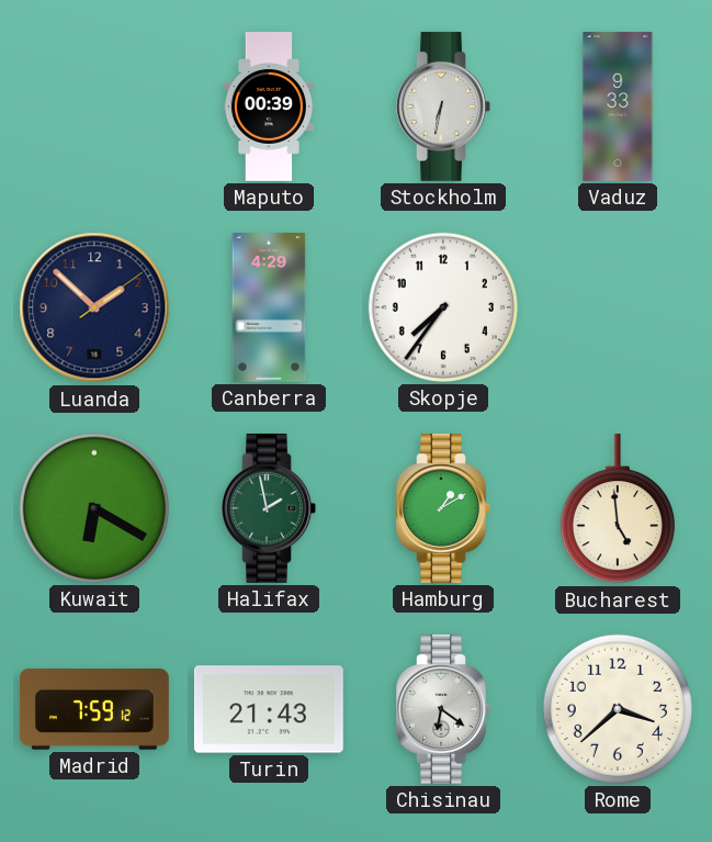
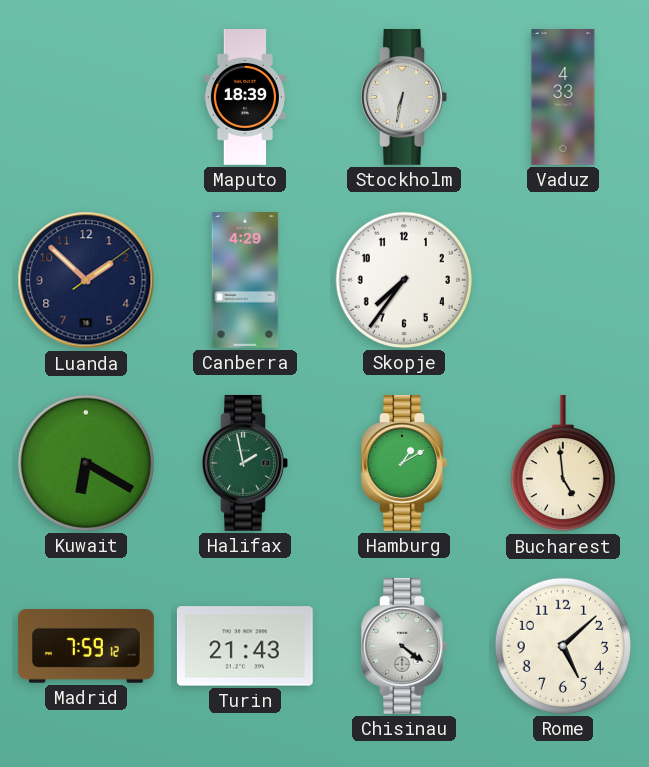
Maputo: 00:39 -> 18:39
Vaduz: 9:33 -> 4:33
Chisinau: 6:21 -> 4:21
Rome: 3:38 -> 5:08
